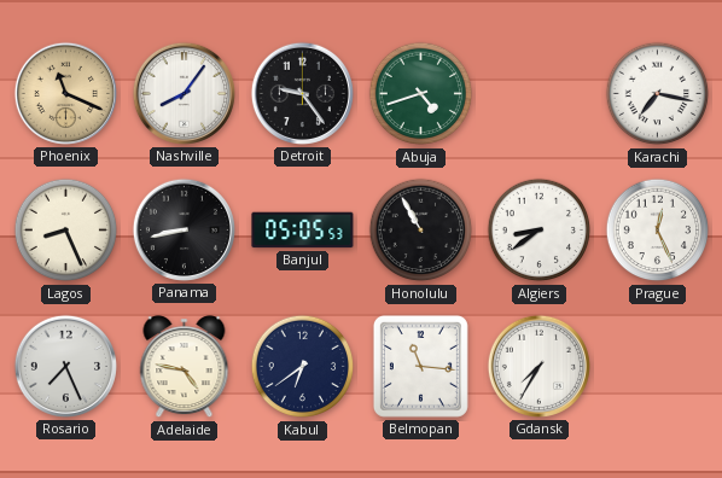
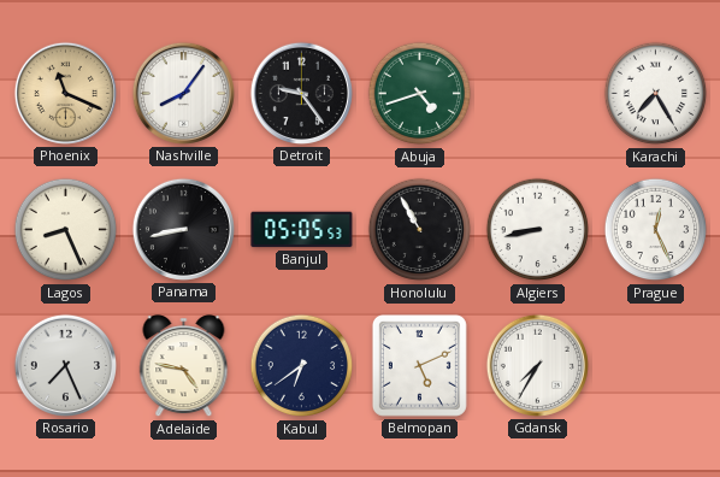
Karachi: 7:17 -> 7:25
Algiers: 8:39 -> 8:43
Belmopan: 11:16 -> 5:11
